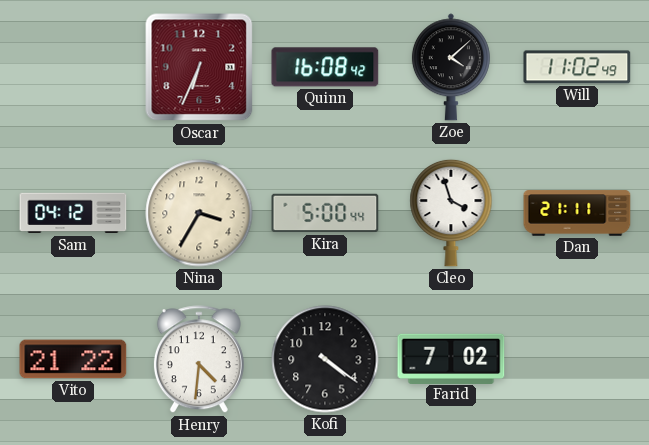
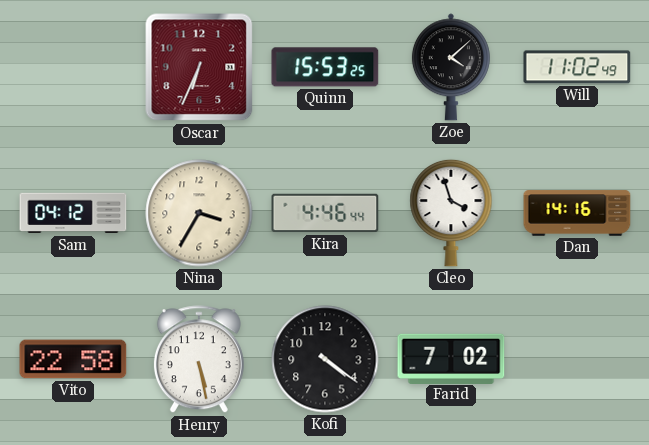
Quinn: 16:08 -> 15:53
Kira: 5:00 -> 4:46
Dan: 21:11 -> 14:16
Vito: 21:22 -> 22:58
Henry: 4:31 -> 5:28
